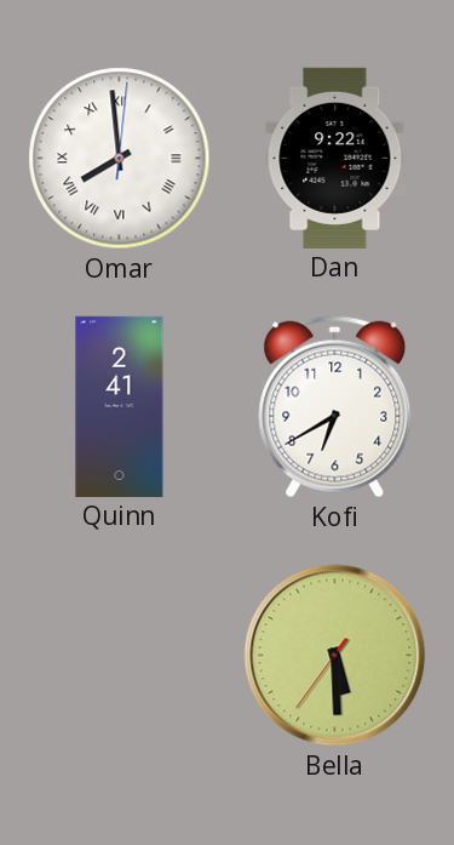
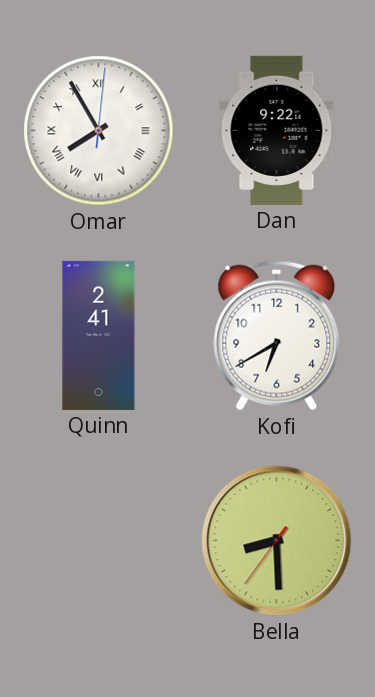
Omar: 7:59 -> 7:55
Bella: 5:29 -> 8:29
